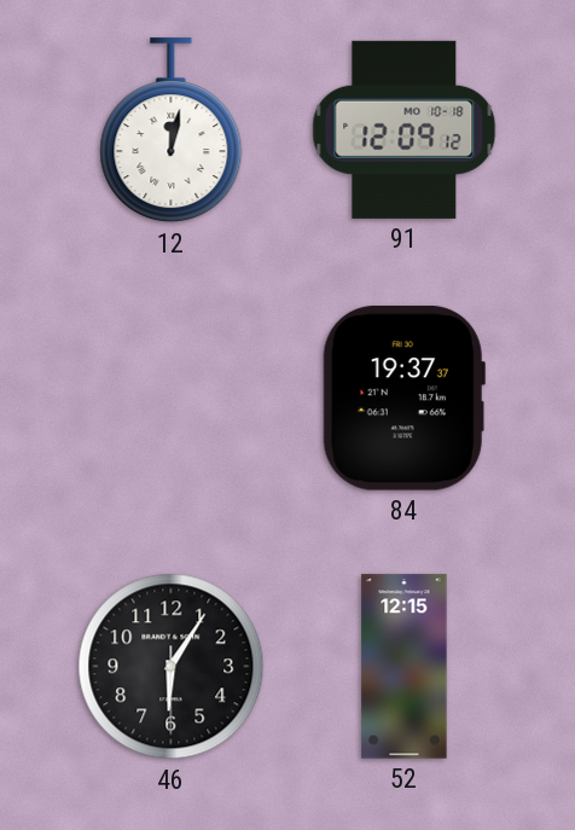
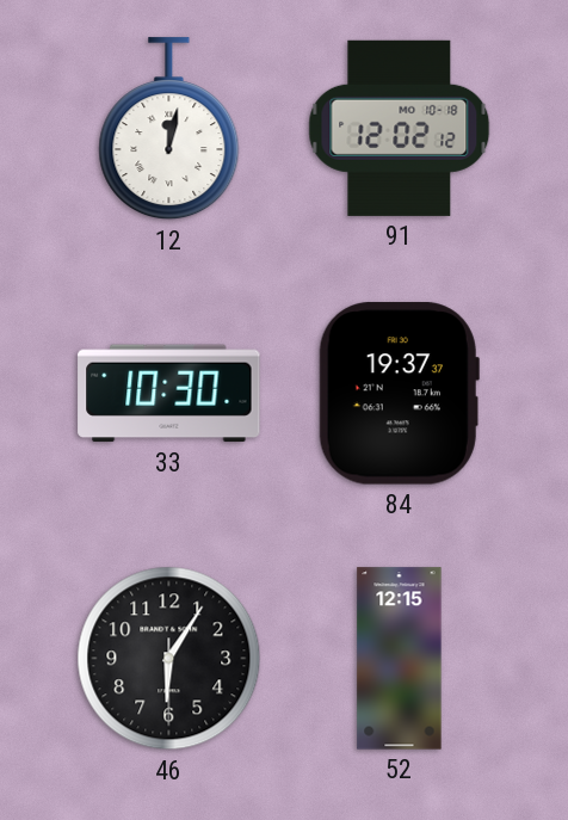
91: 12:09 -> 12:02
33: none -> 10:30
